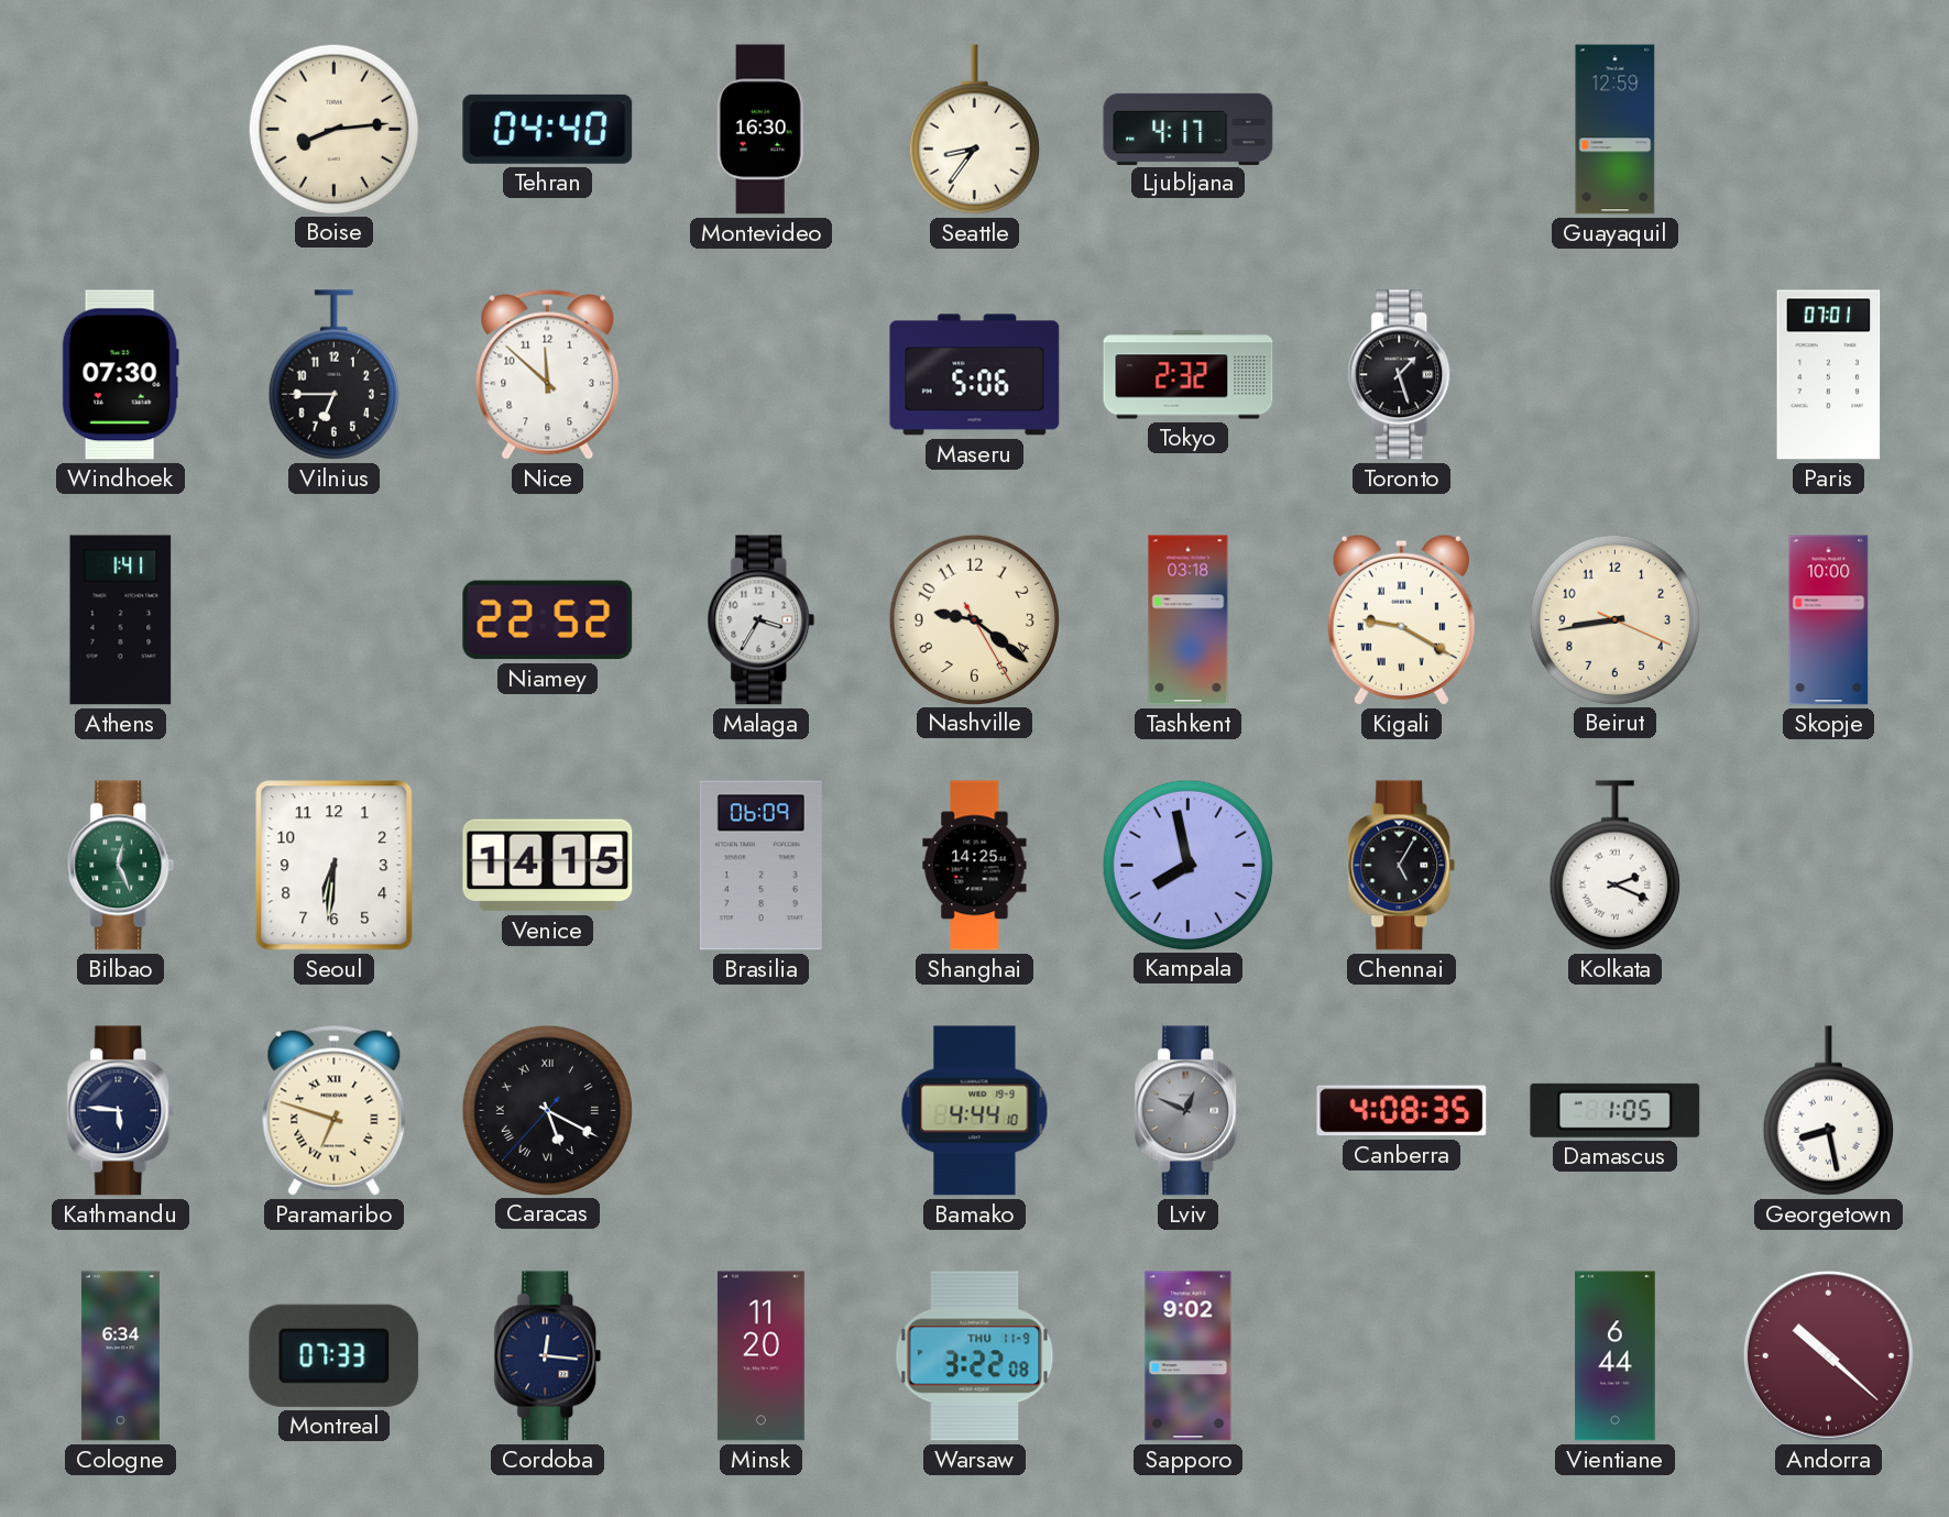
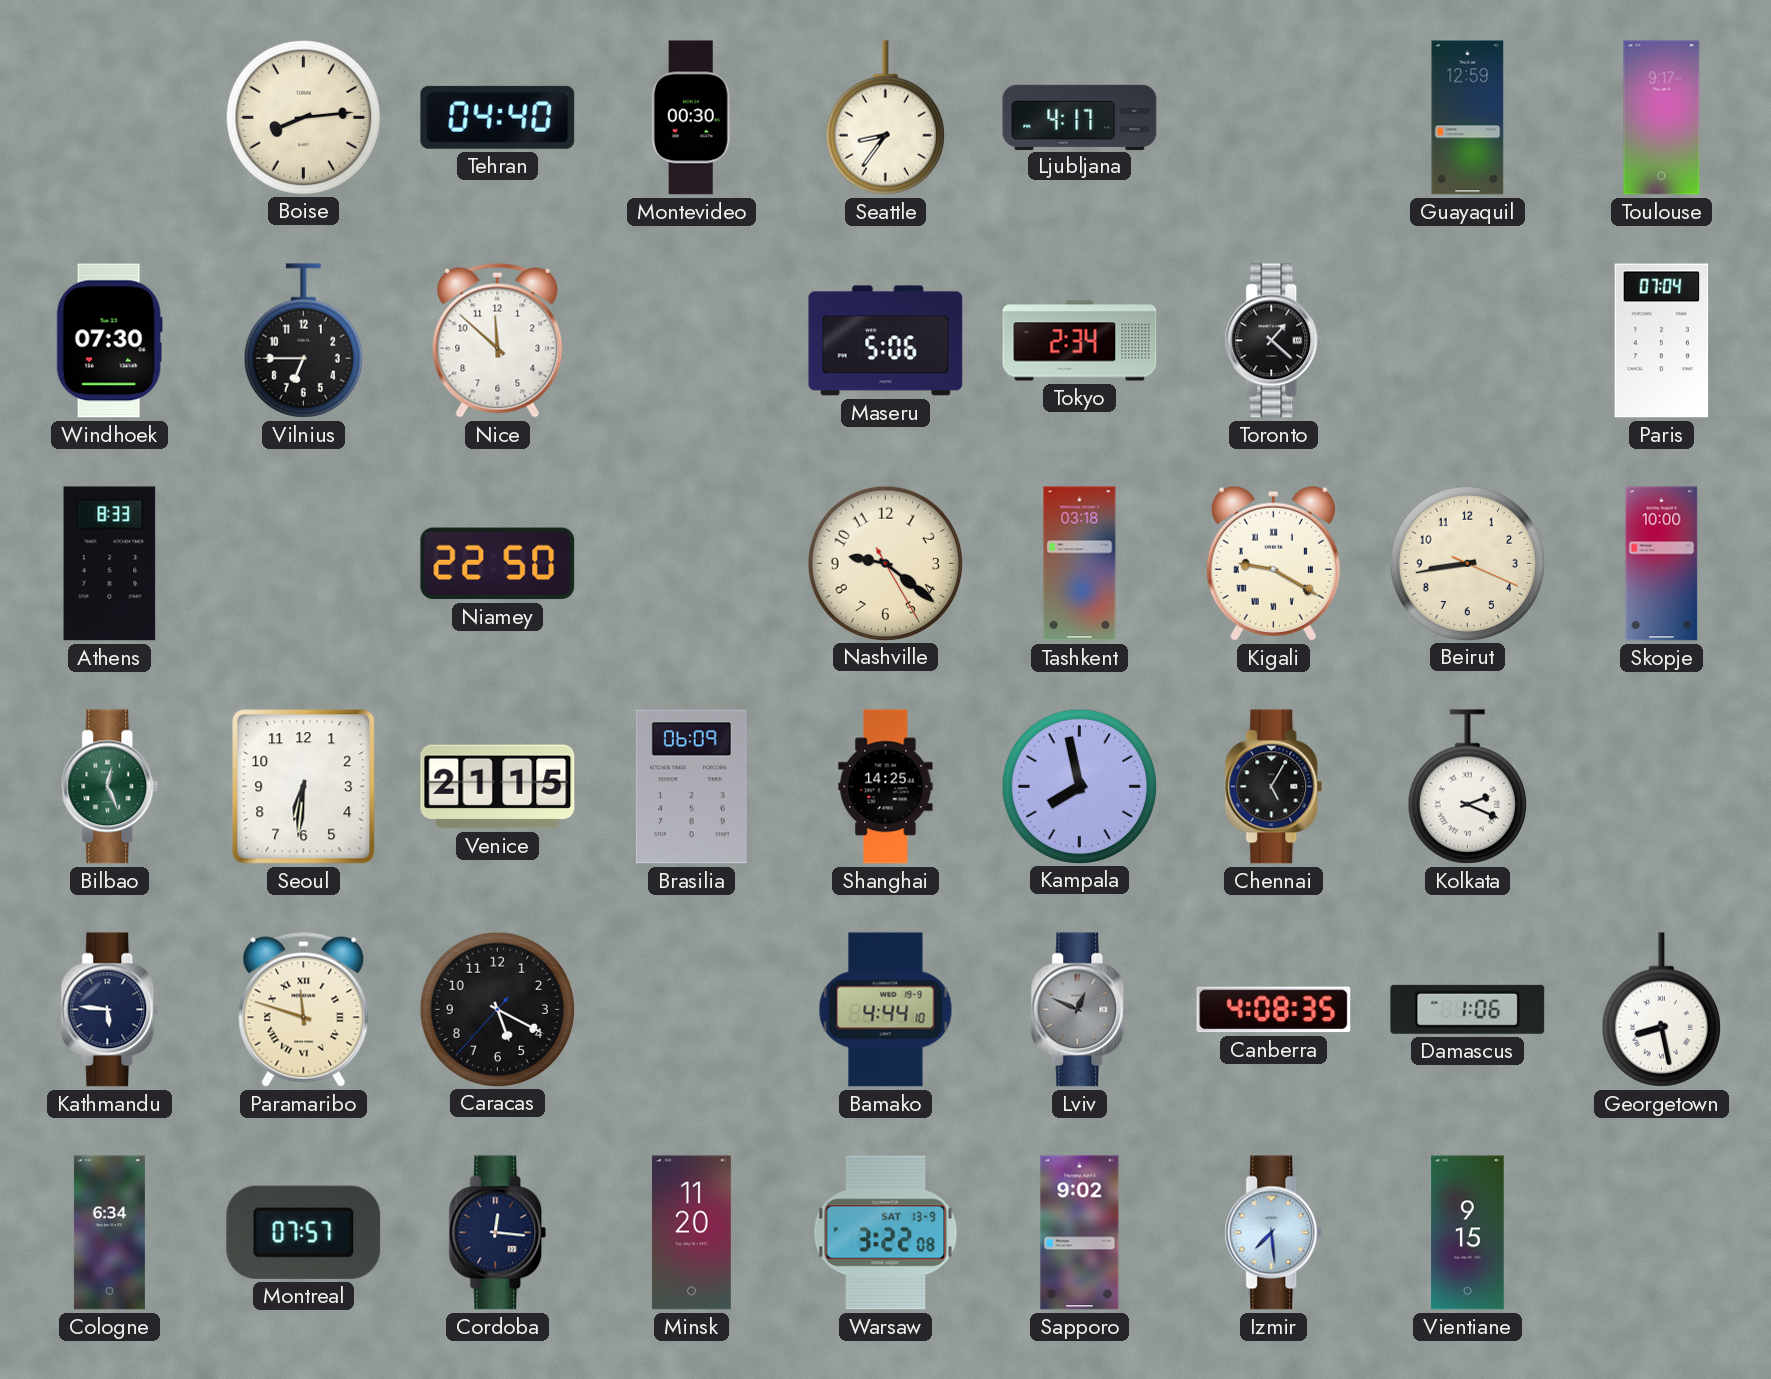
Montevideo: 16:30 -> 00:30
Toulouse: none -> 9:17
Tokyo: 2:32 -> 2:34
Toronto: 1:27 -> 1:22
Paris: 07:01 -> 07:04
Athens: 1:41 -> 8:33
Niamey: 22:52 -> 22:50
Malaga: 3:35 -> none
Venice: 14:15 -> 21:15
Paramaribo: 6:48 -> 11:48
Caracas numerals: Roman -> Arabic
Damascus: 1:05 -> 1:06
Montreal: 07:33 -> 07:57
Warsaw date: THU 11-9 -> SAT 13-9
Izmir: none -> 7:29
Vientiane: 6:44 -> 9:15
Andorra: 10:22 -> none
